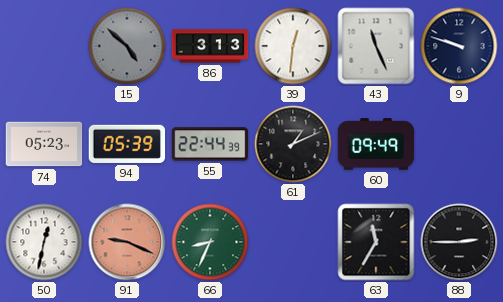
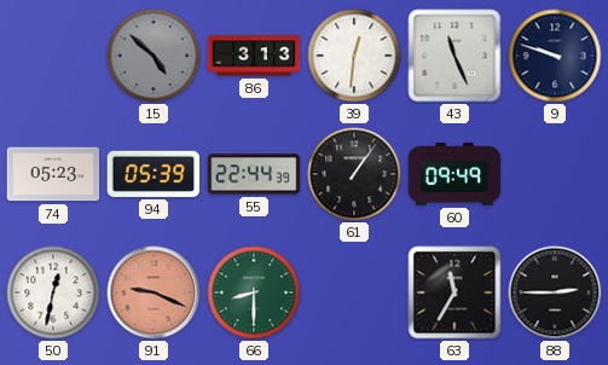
61: 1:11 -> 1:06
66: 8:34 -> 8:30
